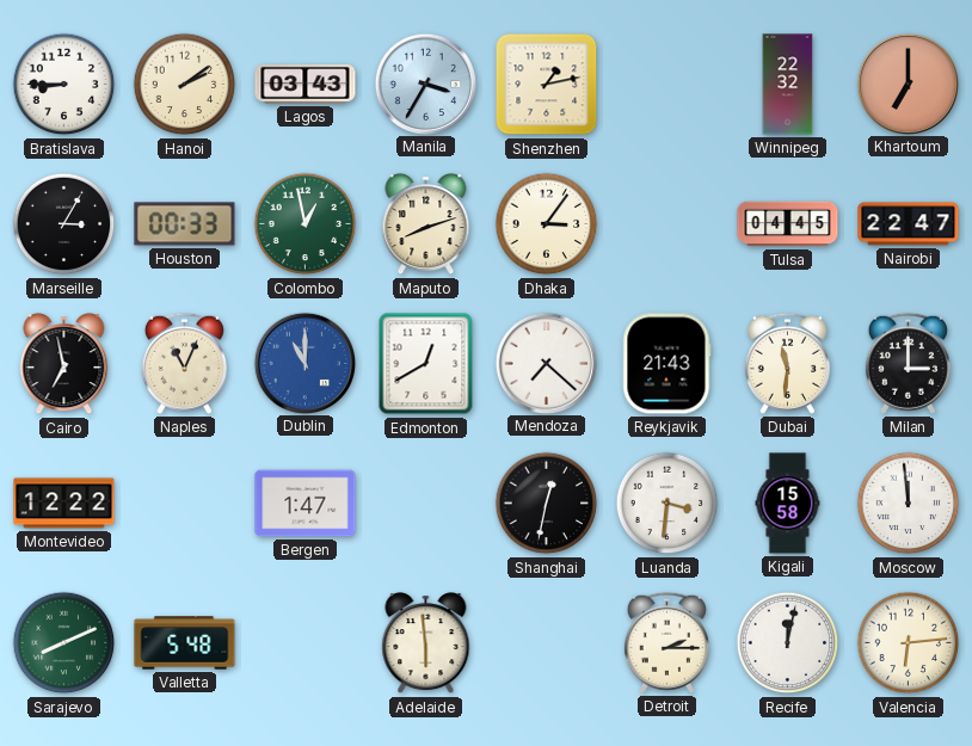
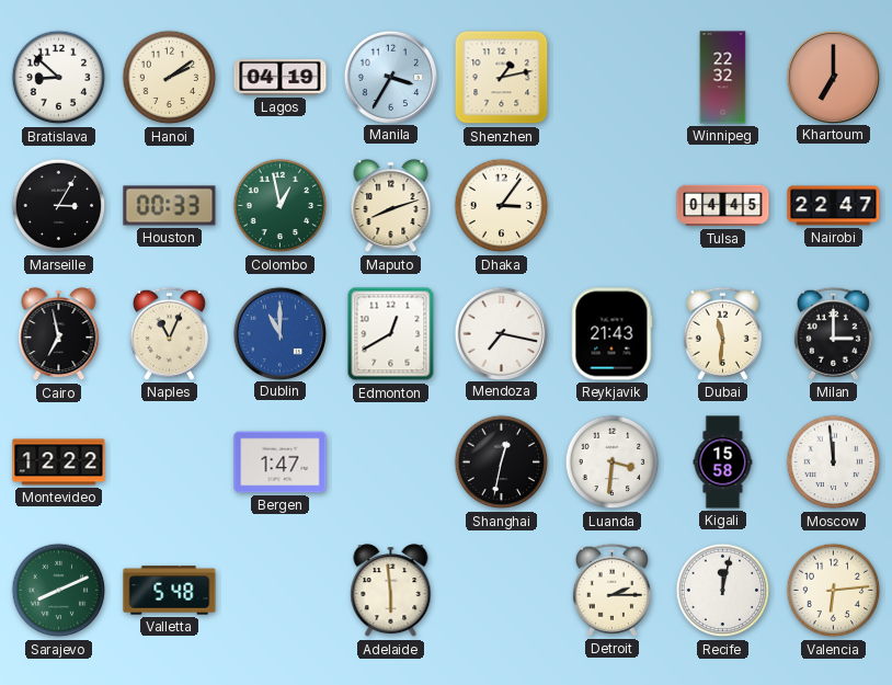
Bratislava: 8:45 -> 8:52
Lagos: 03:43 -> 04:19
Mendoza: 7:22 -> 7:17
